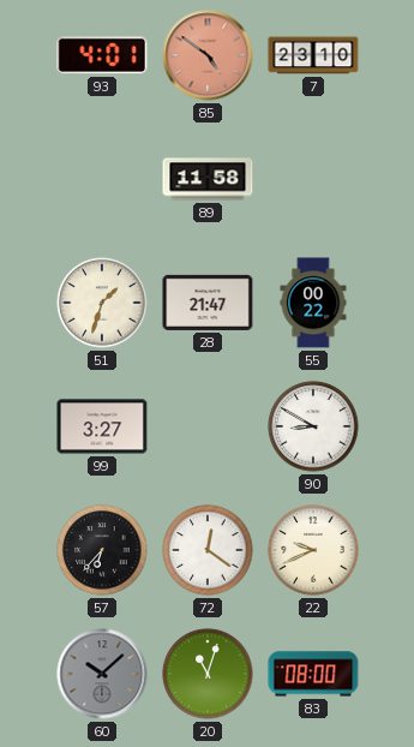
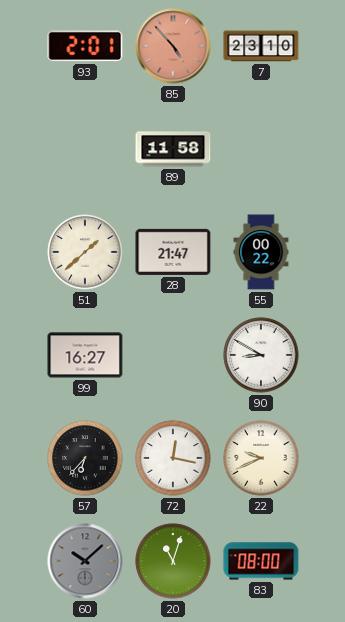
93: 4:01 -> 2:01
85: 4:51 -> 4:53
51: 1:33 -> 1:38
99: 3:27 -> 16:27
72: 12:21 -> 12:17
